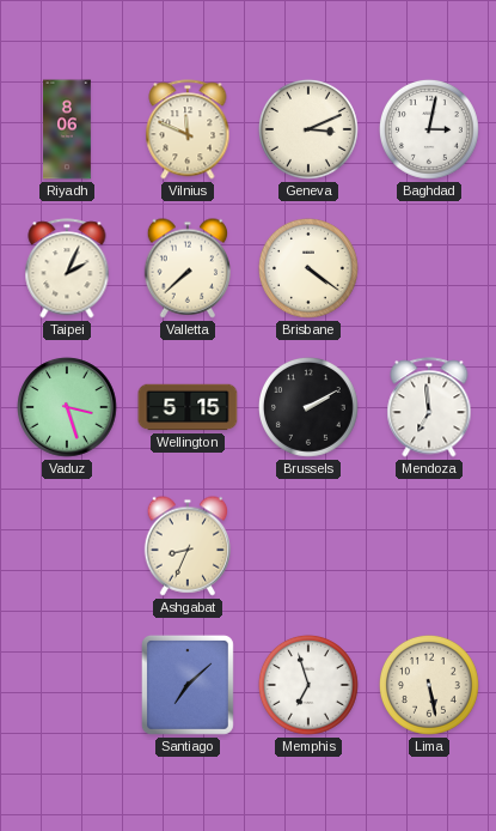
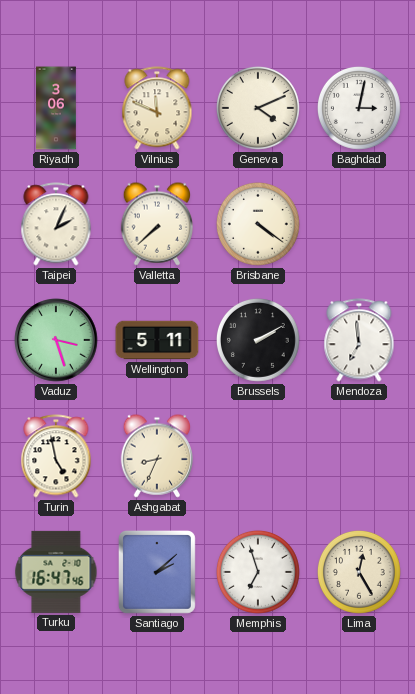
Riyadh: 8:06 -> 3:06
Geneva: 3:11 -> 4:11
Wellington: 5:15 -> 5:11
Turin: none -> 4:58
Turku: none -> 16:47
Santiago: 7:08 -> 2:08
Lima: 5:28 -> 12:25
